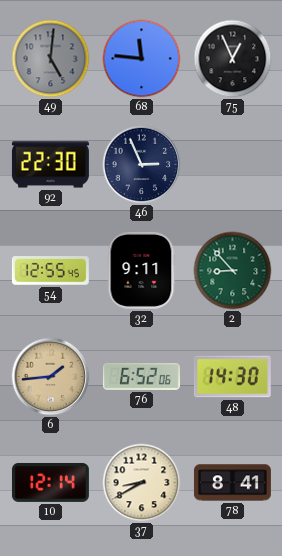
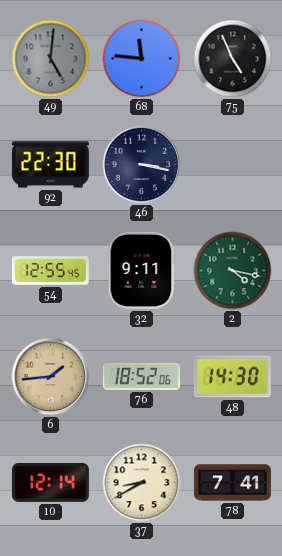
75: 12:56 -> 4:56
46: 2:56 -> 3:17
2: 8:53 -> 4:17
76: 6:52 -> 18:52
78: 8:41 -> 7:41
